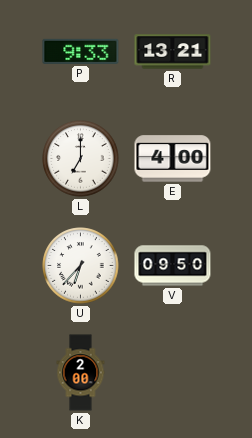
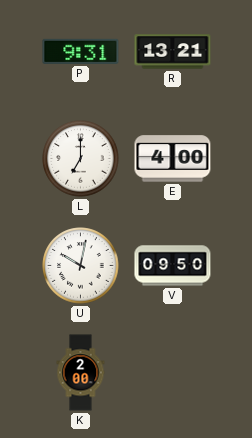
P: 9:33 -> 9:31
U: 6:37 -> 10:02
